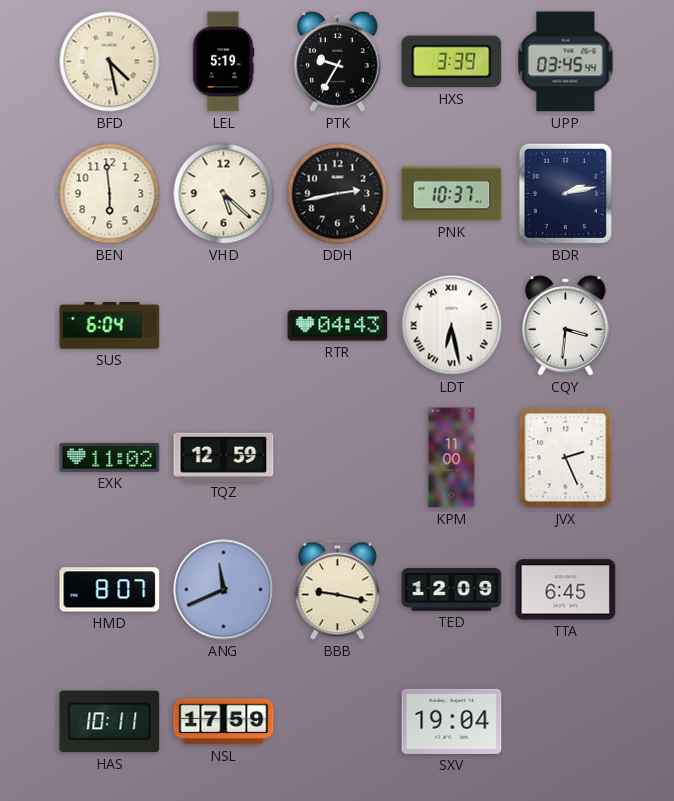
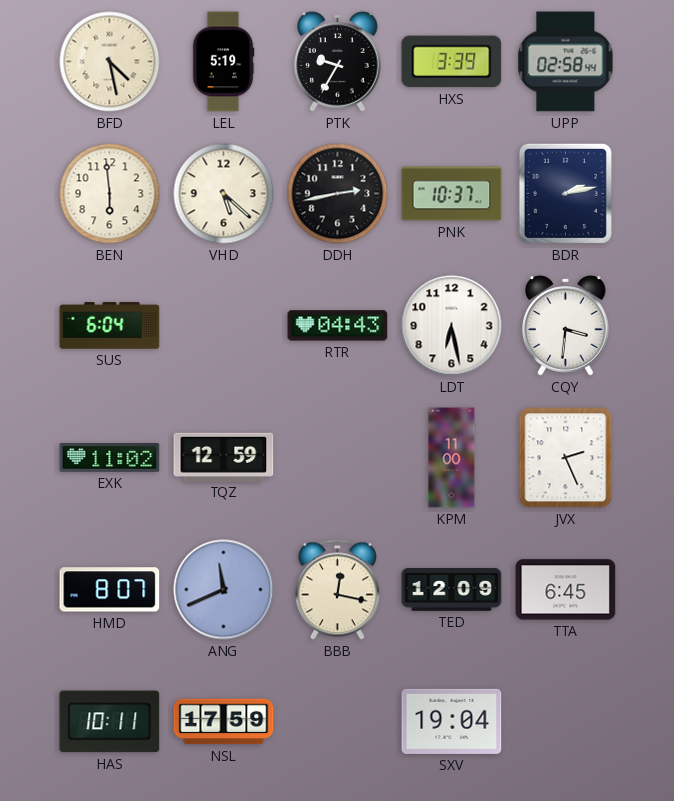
UPP: 03:45 -> 02:58
LDT numerals: Roman -> Arabic
BBB: 9:17 -> 12:17
